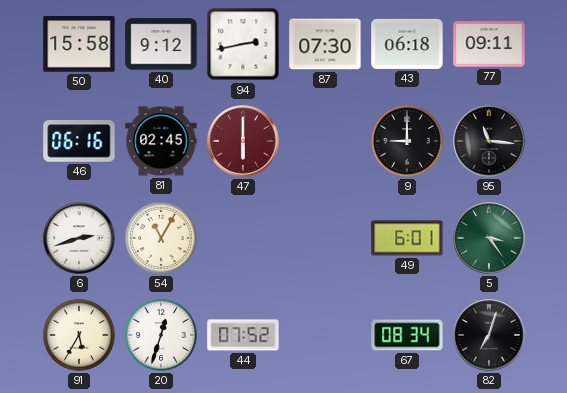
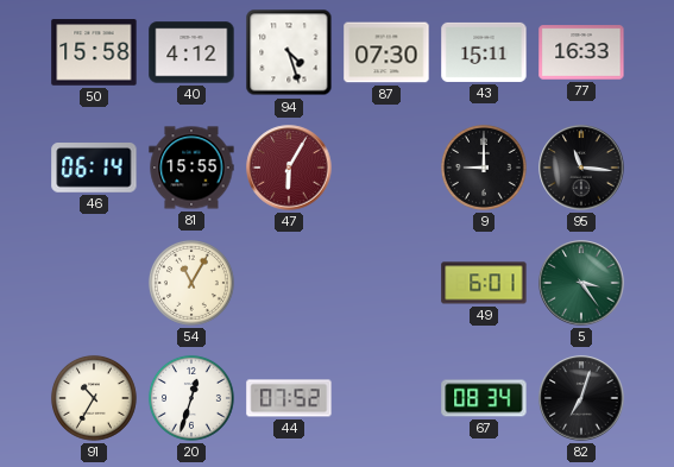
40: 9:12 -> 4:12
94: 2:43 -> 4:27
43: 06:18 -> 15:11
77: 09:11 -> 16:33
46: 06:16 -> 06:14
81: 02:45 -> 15:55
47: 6:00 -> 6:05
6: 2:42 -> none
91: 5:35 -> 10:35
